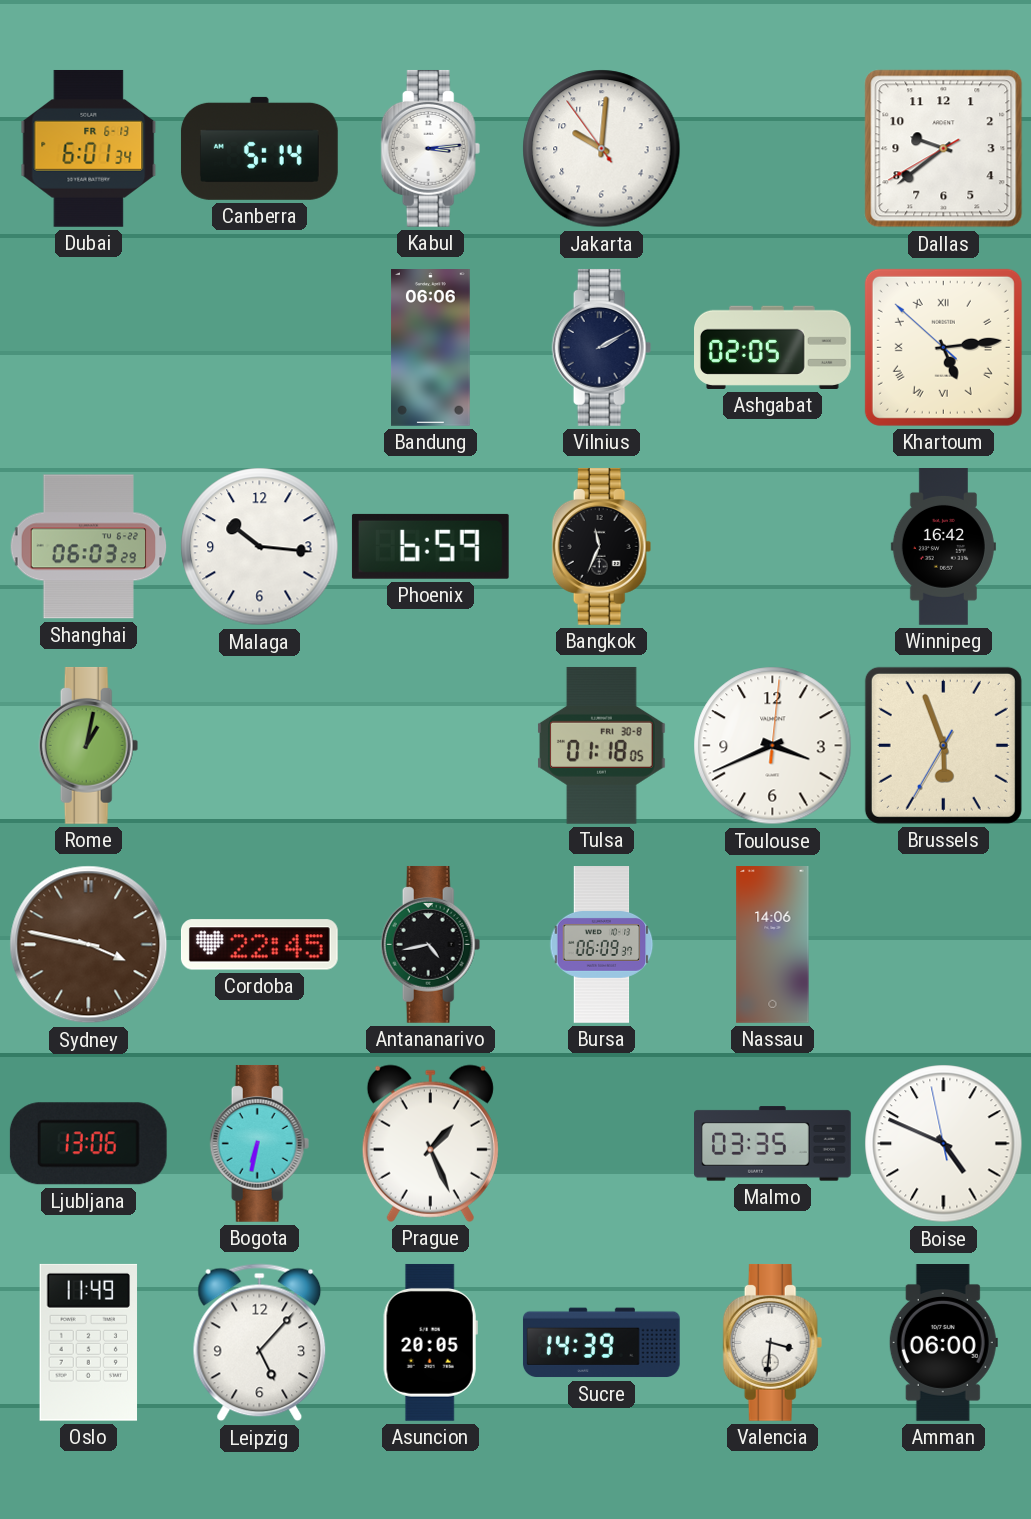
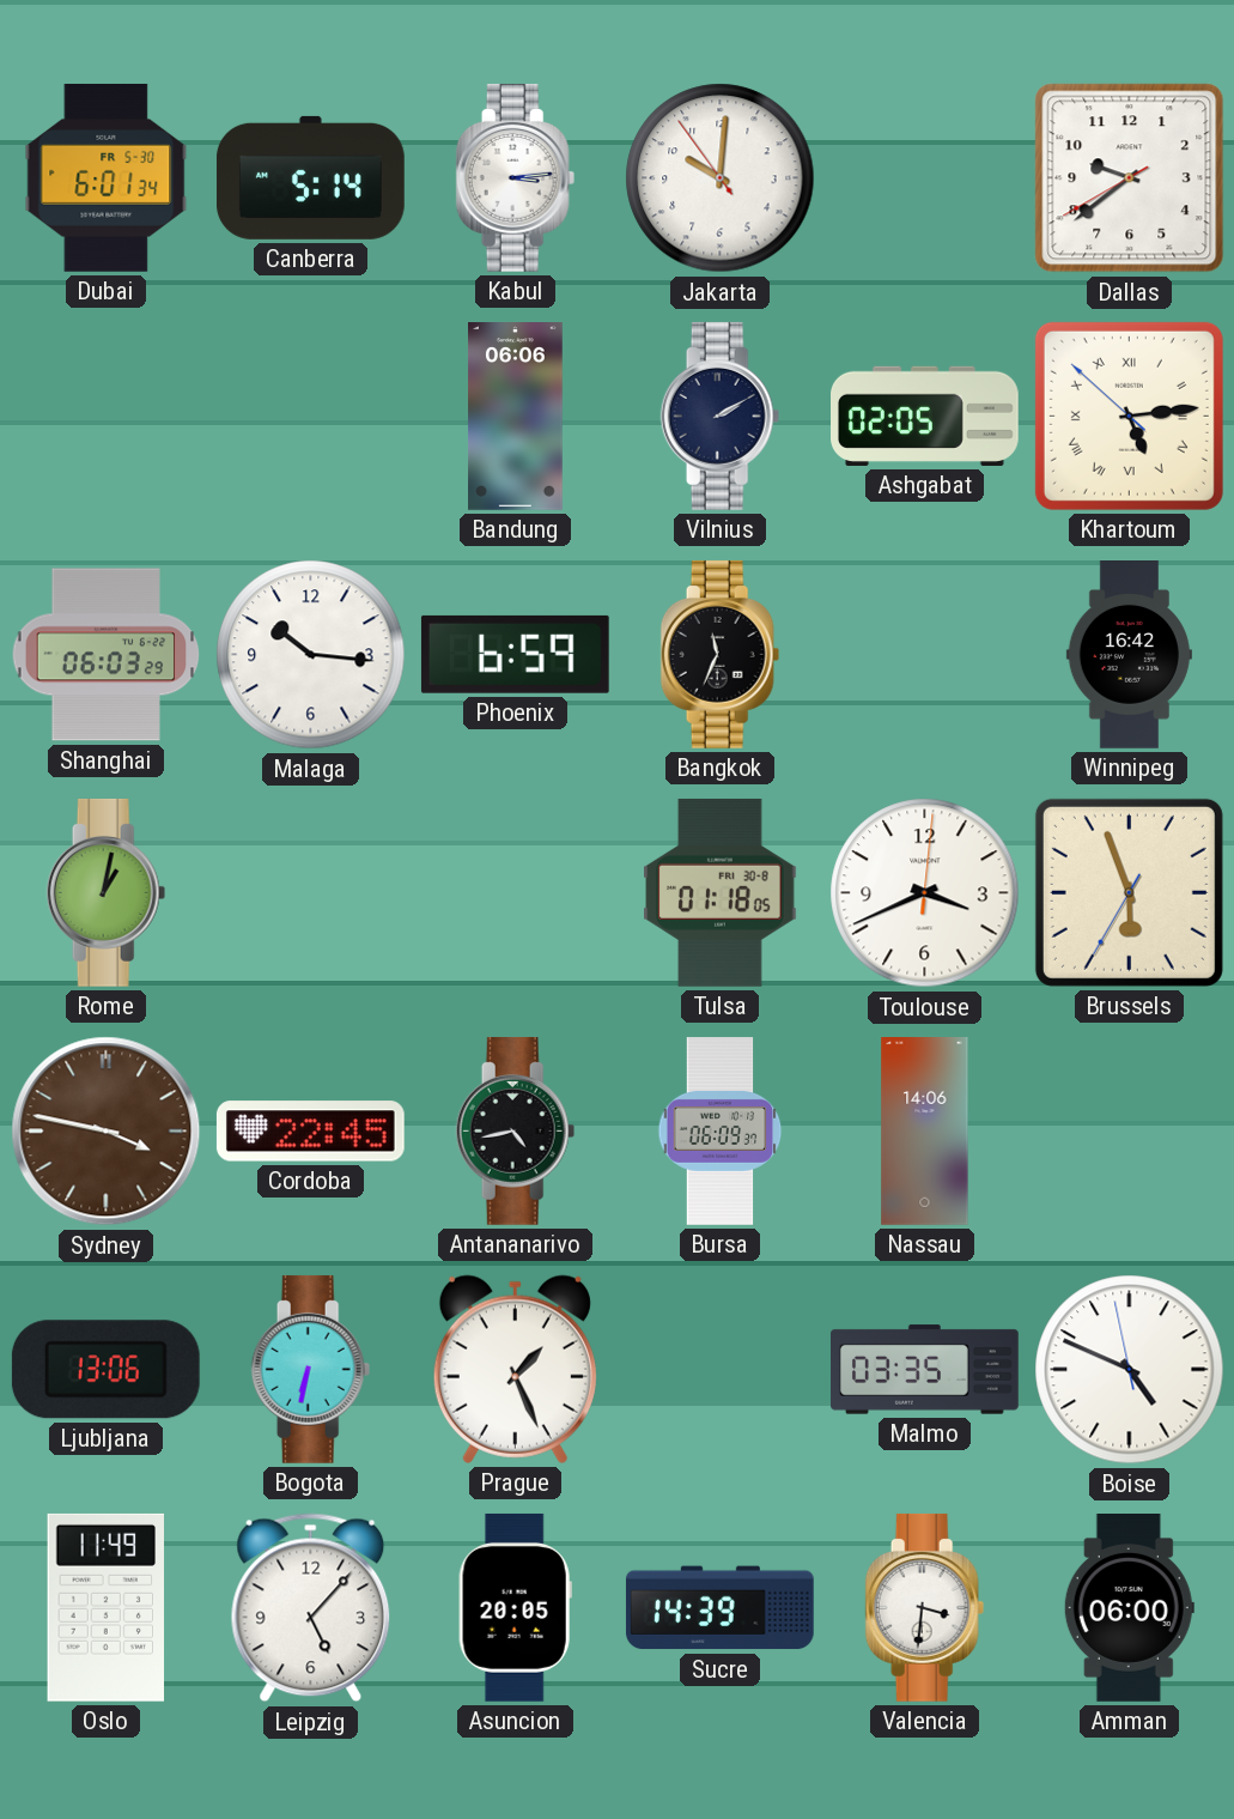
Dubai date: FR 6-13 -> FR 5-30
